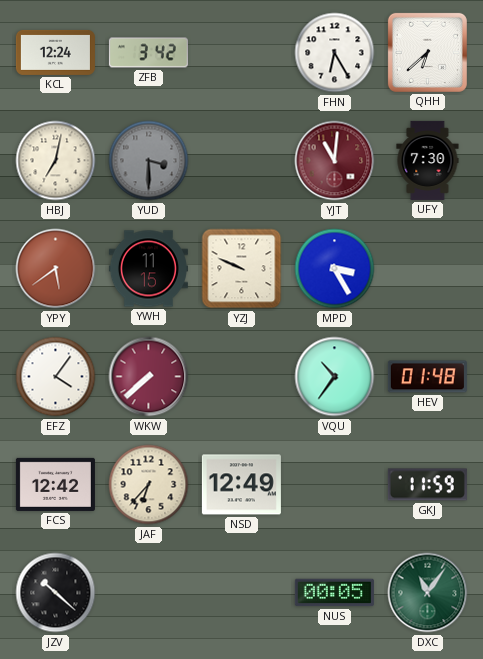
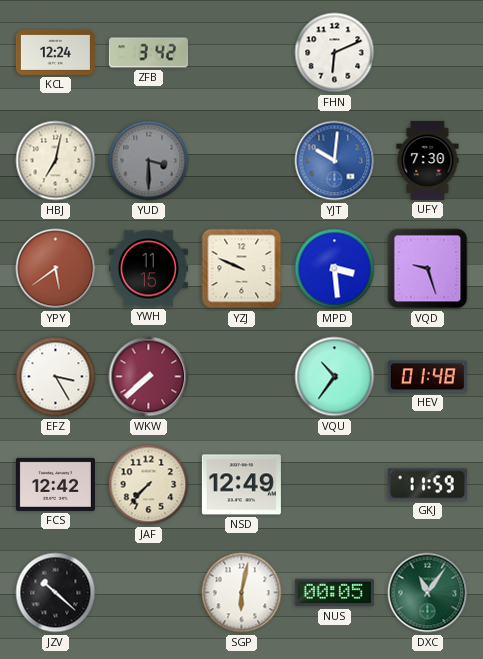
FHN: 6:25 -> 6:11
QHH: 6:38 -> none
YJT: 11:01 -> 10:01
YJT dial: burgundy -> blue
MPD: 3:25 -> 3:29
VQD: none -> 9:27
EFZ: 4:06 -> 3:25
JAF: 6:37 -> 7:37
SGP: none -> 6:02
